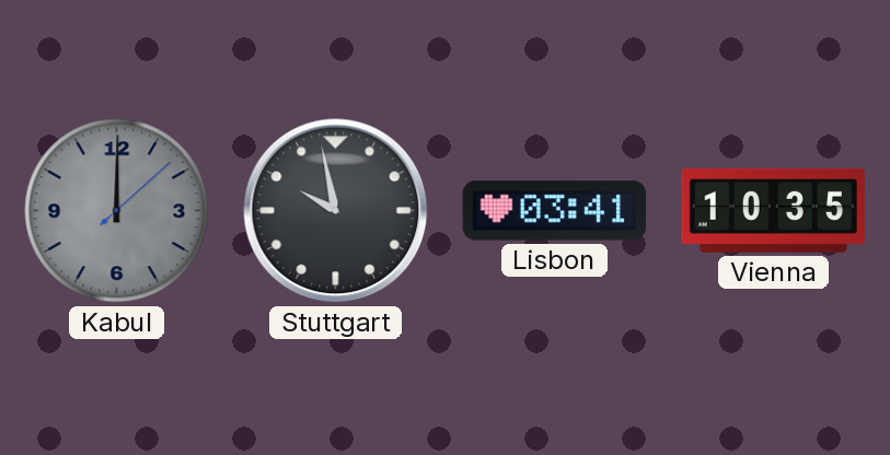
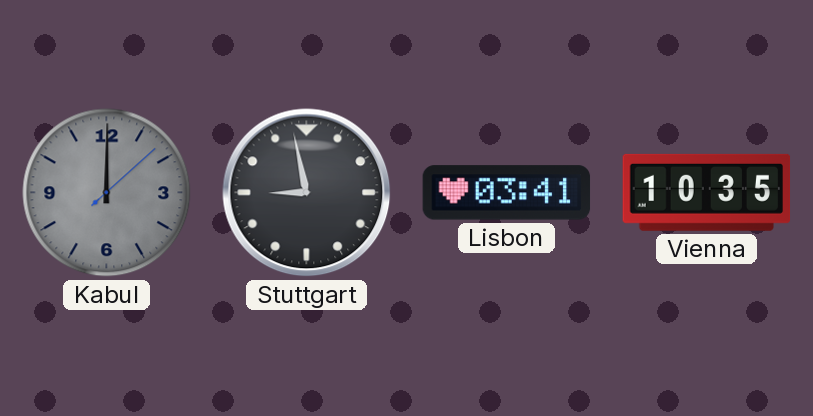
Stuttgart: 9:58 -> 8:58
